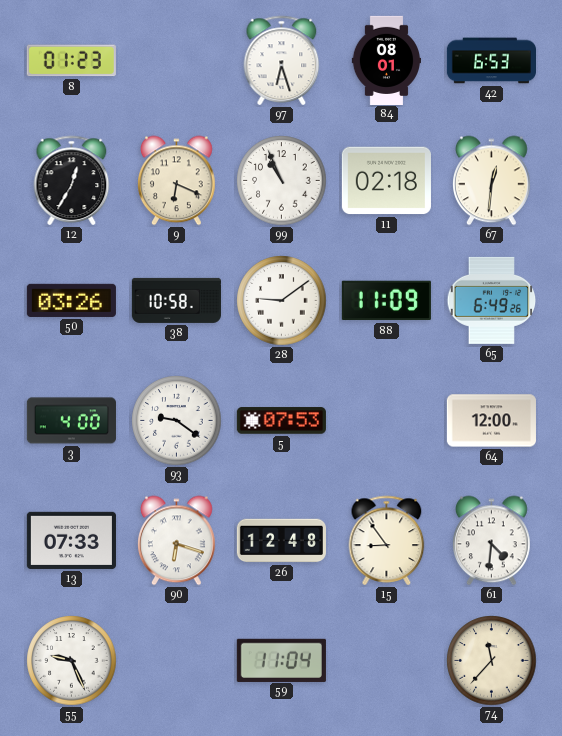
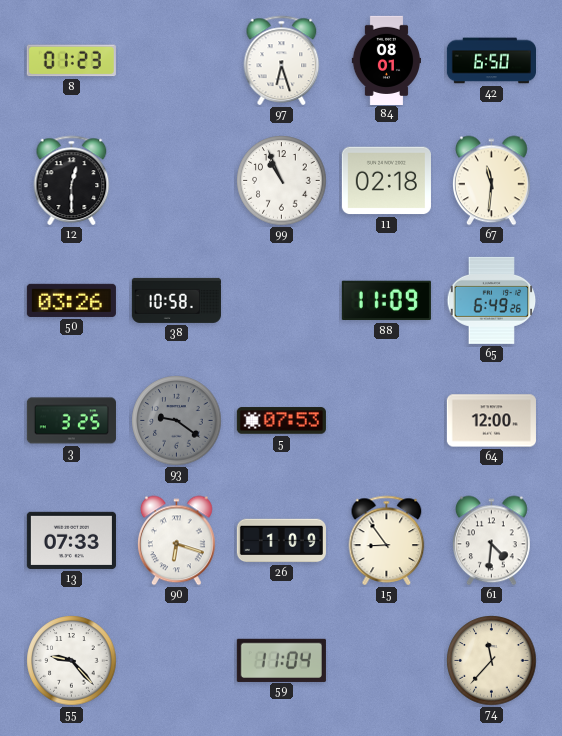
42: 6:53 -> 6:50
12: 12:35 -> 12:30
9: 6:19 -> none
67: 12:31 -> 11:31
28: 9:09 -> none
3: 4:00 -> 3:25
93 dial: white -> grey
26: 12:48 -> 1:09
55: 9:26 -> 9:23
